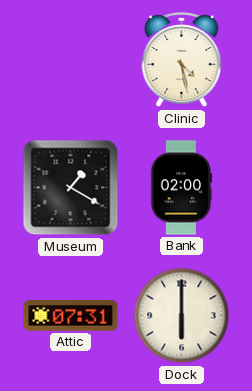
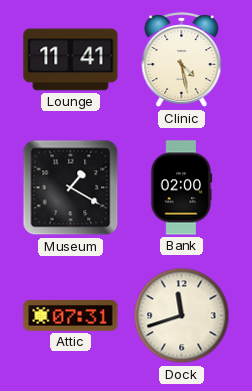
Lounge: none -> 11:41
Dock: 6:00 -> 11:42
